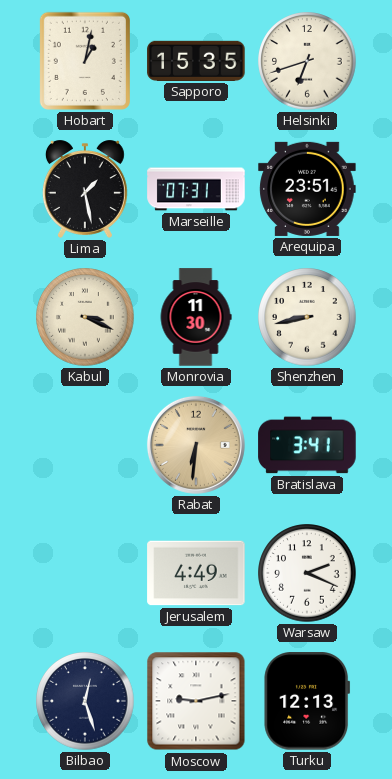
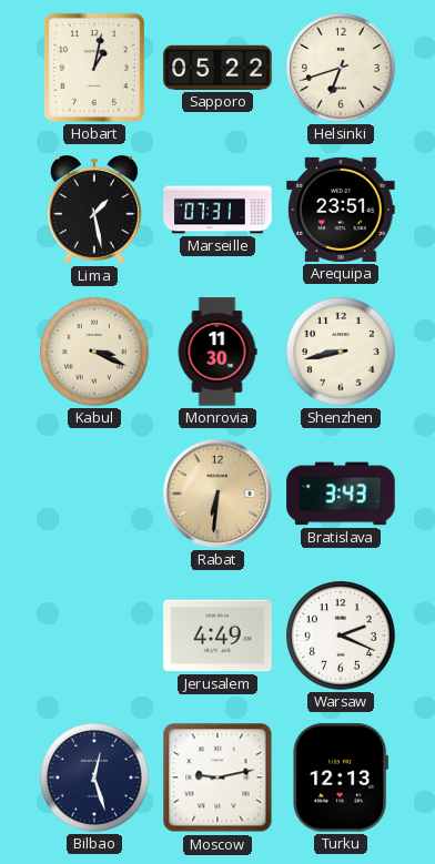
Sapporo: 15:35 -> 05:22
Bratislava: 3:41 -> 3:43
